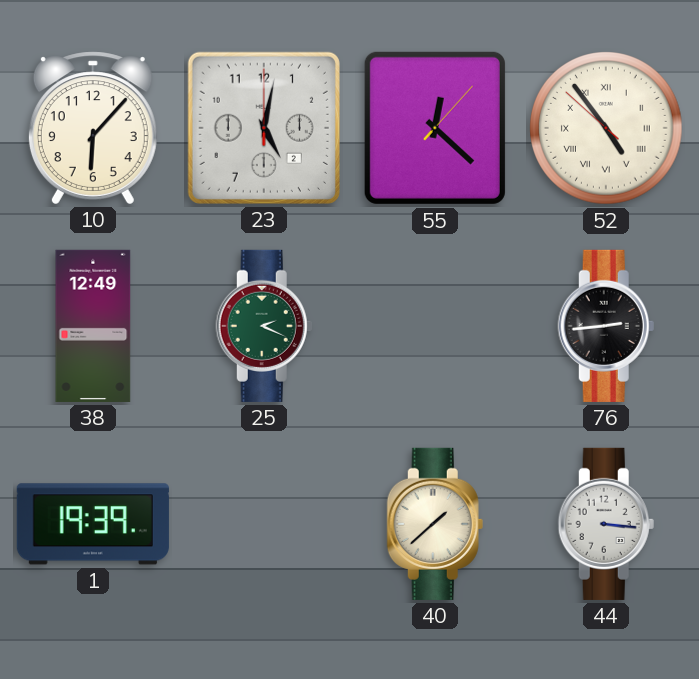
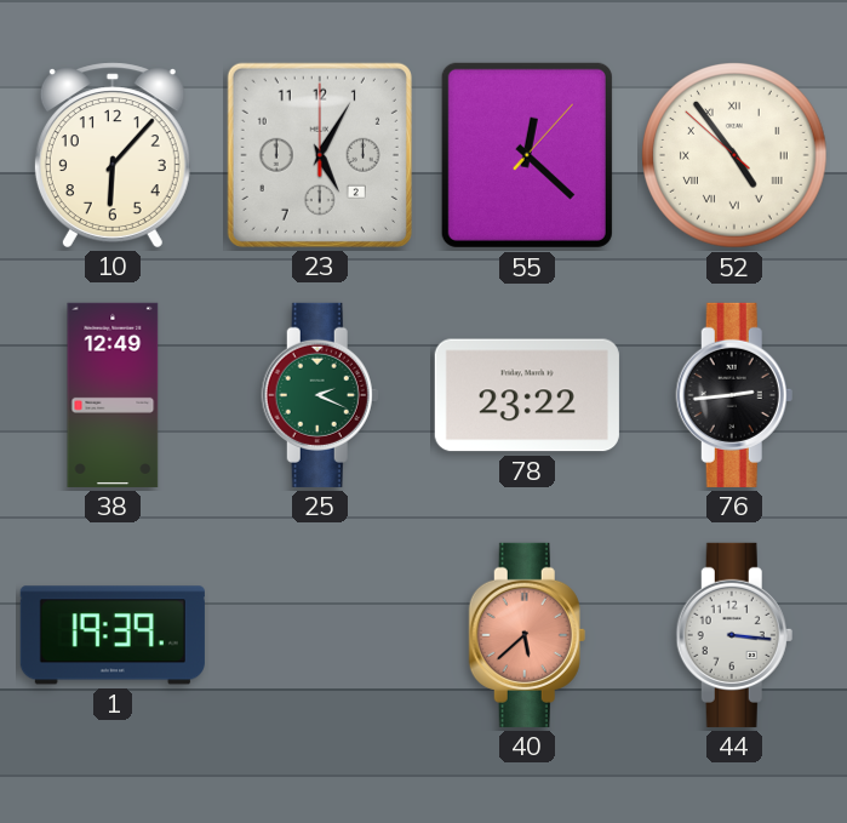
23: 5:02 -> 5:05
78: none -> 23:22
40: 1:38 -> 5:38
40 dial: cream -> salmon
